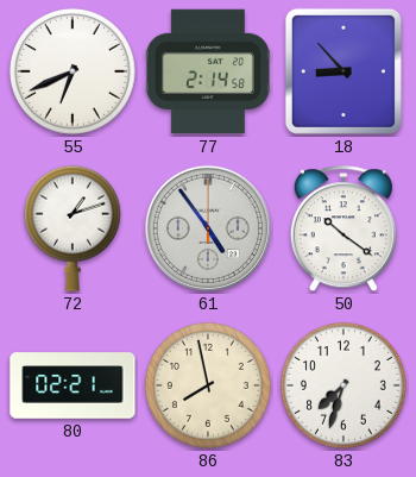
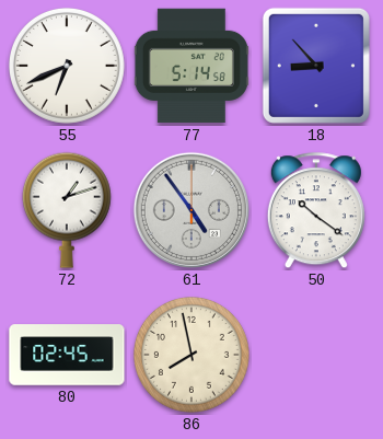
77: 2:14 -> 5:14
80: 02:21 -> 02:45
83: 7:33 -> none
